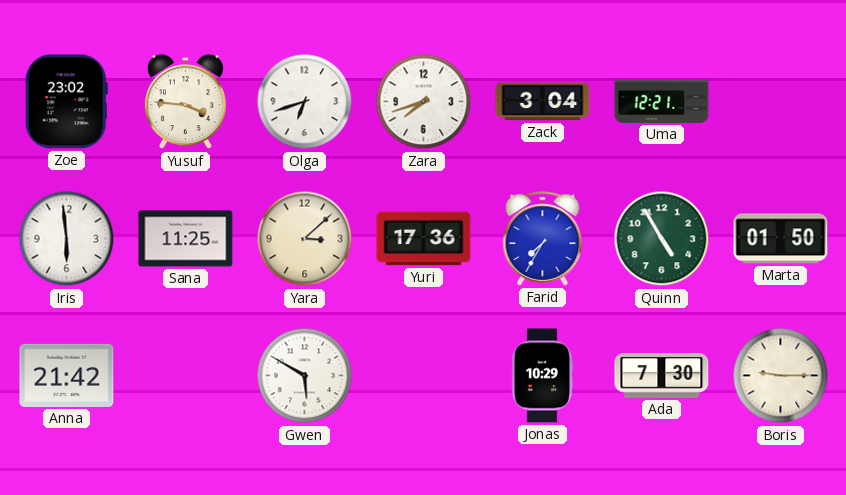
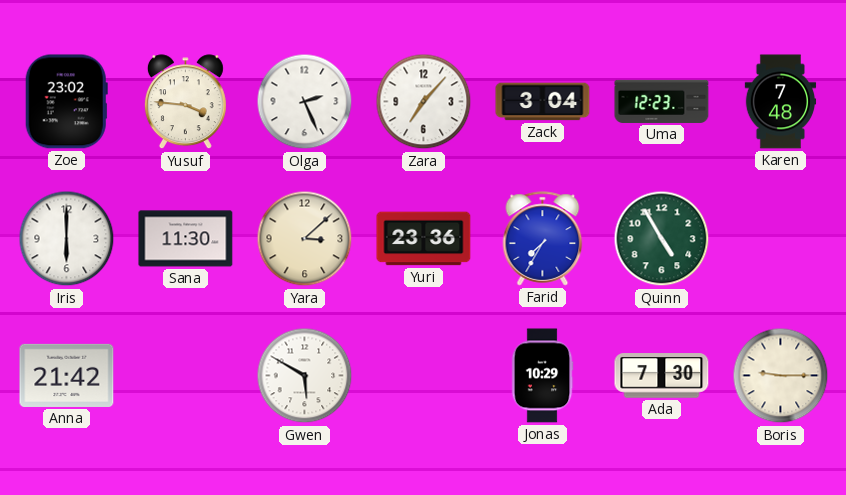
Olga: 6:42 -> 2:26
Zara: 7:42 -> 7:07
Uma: 12:21 -> 12:23
Karen: none -> 7:48
Iris: 5:59 -> 6:00
Sana: 11:25 -> 11:30
Yuri: 17:36 -> 23:36
Marta: 01:50 -> none
